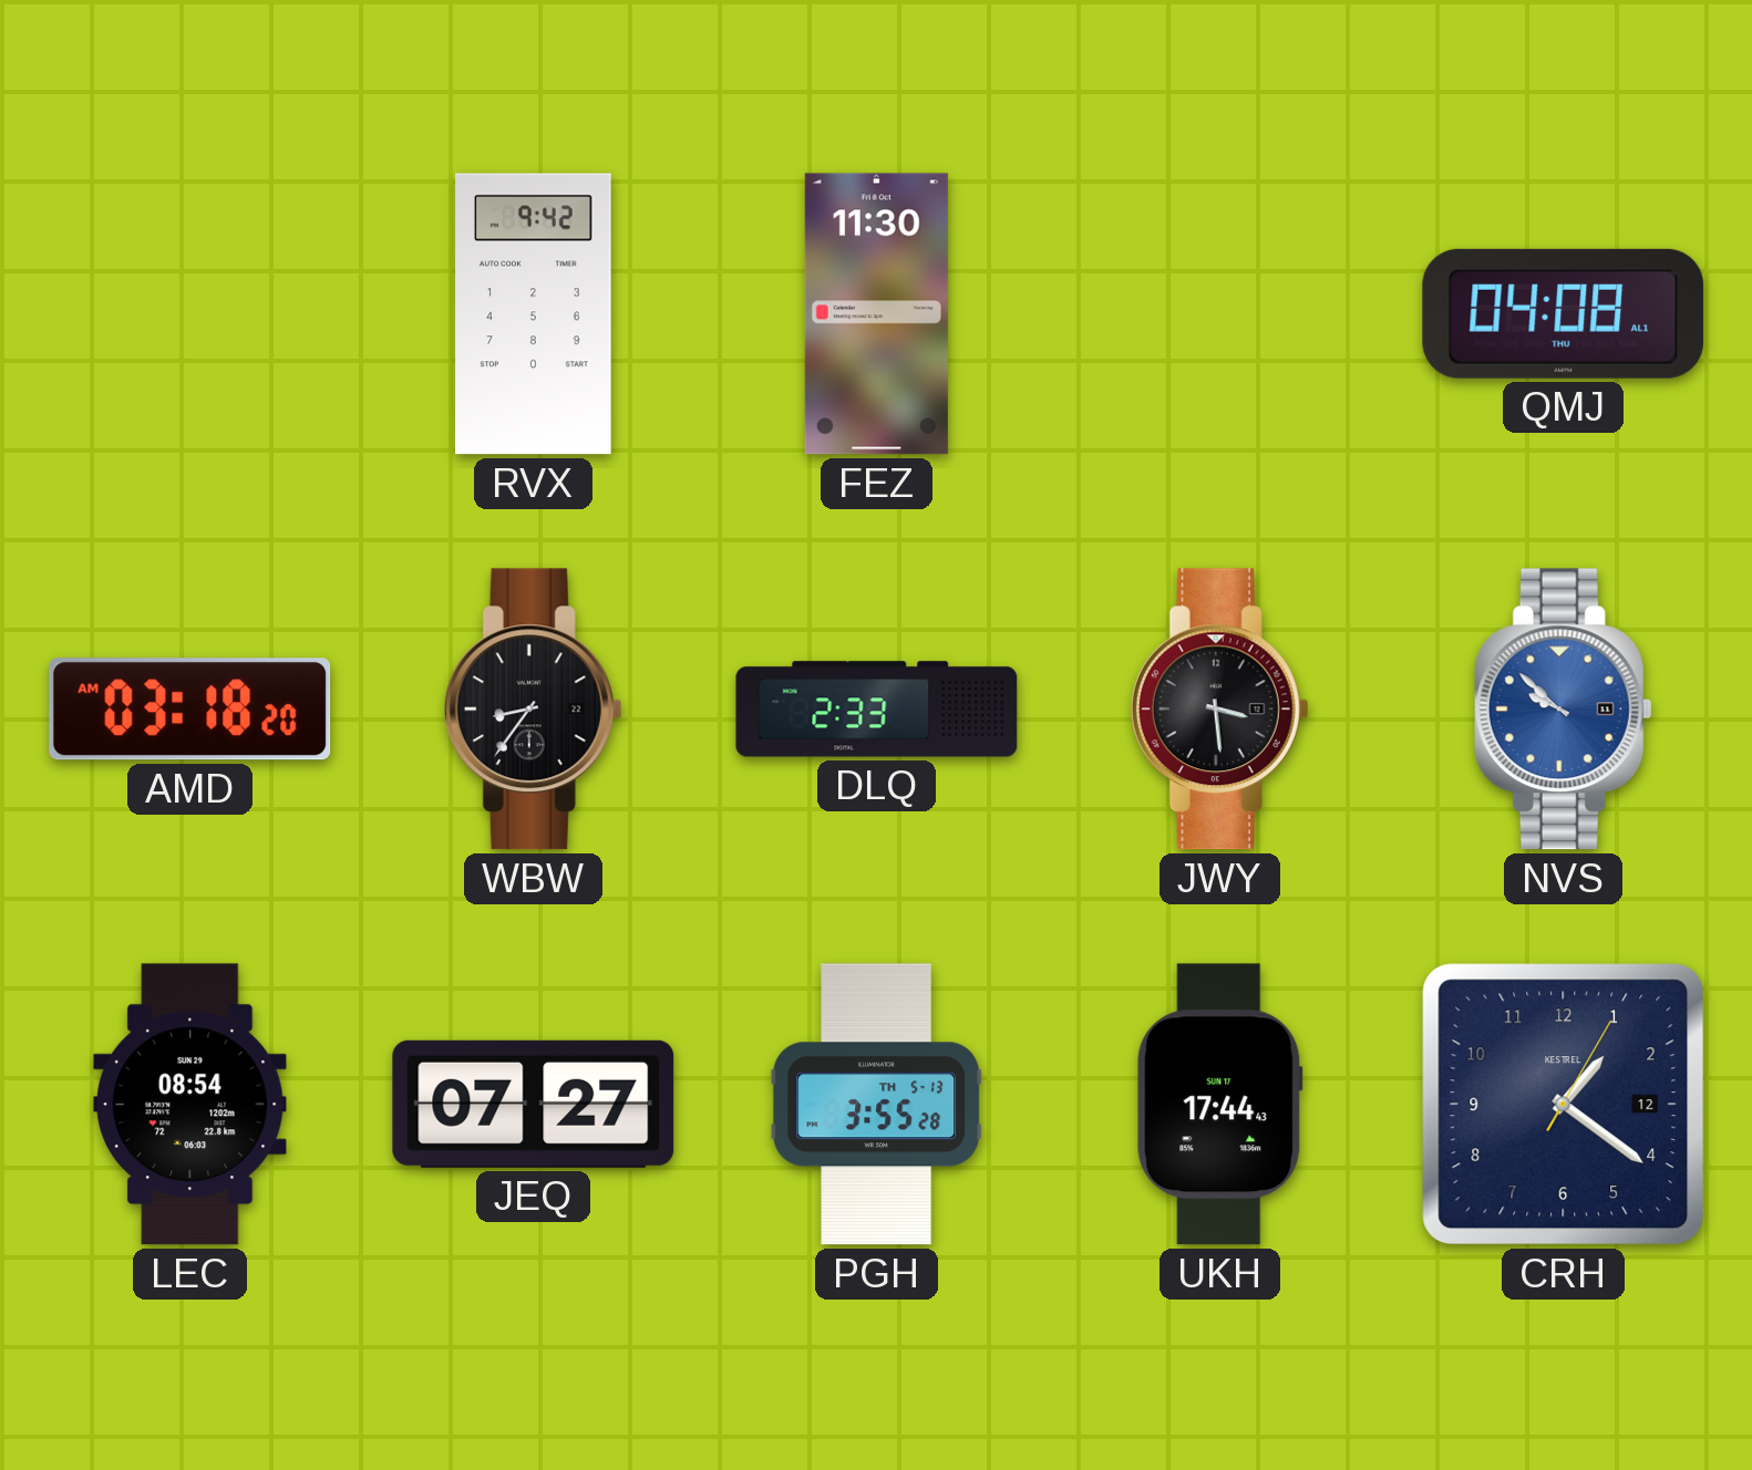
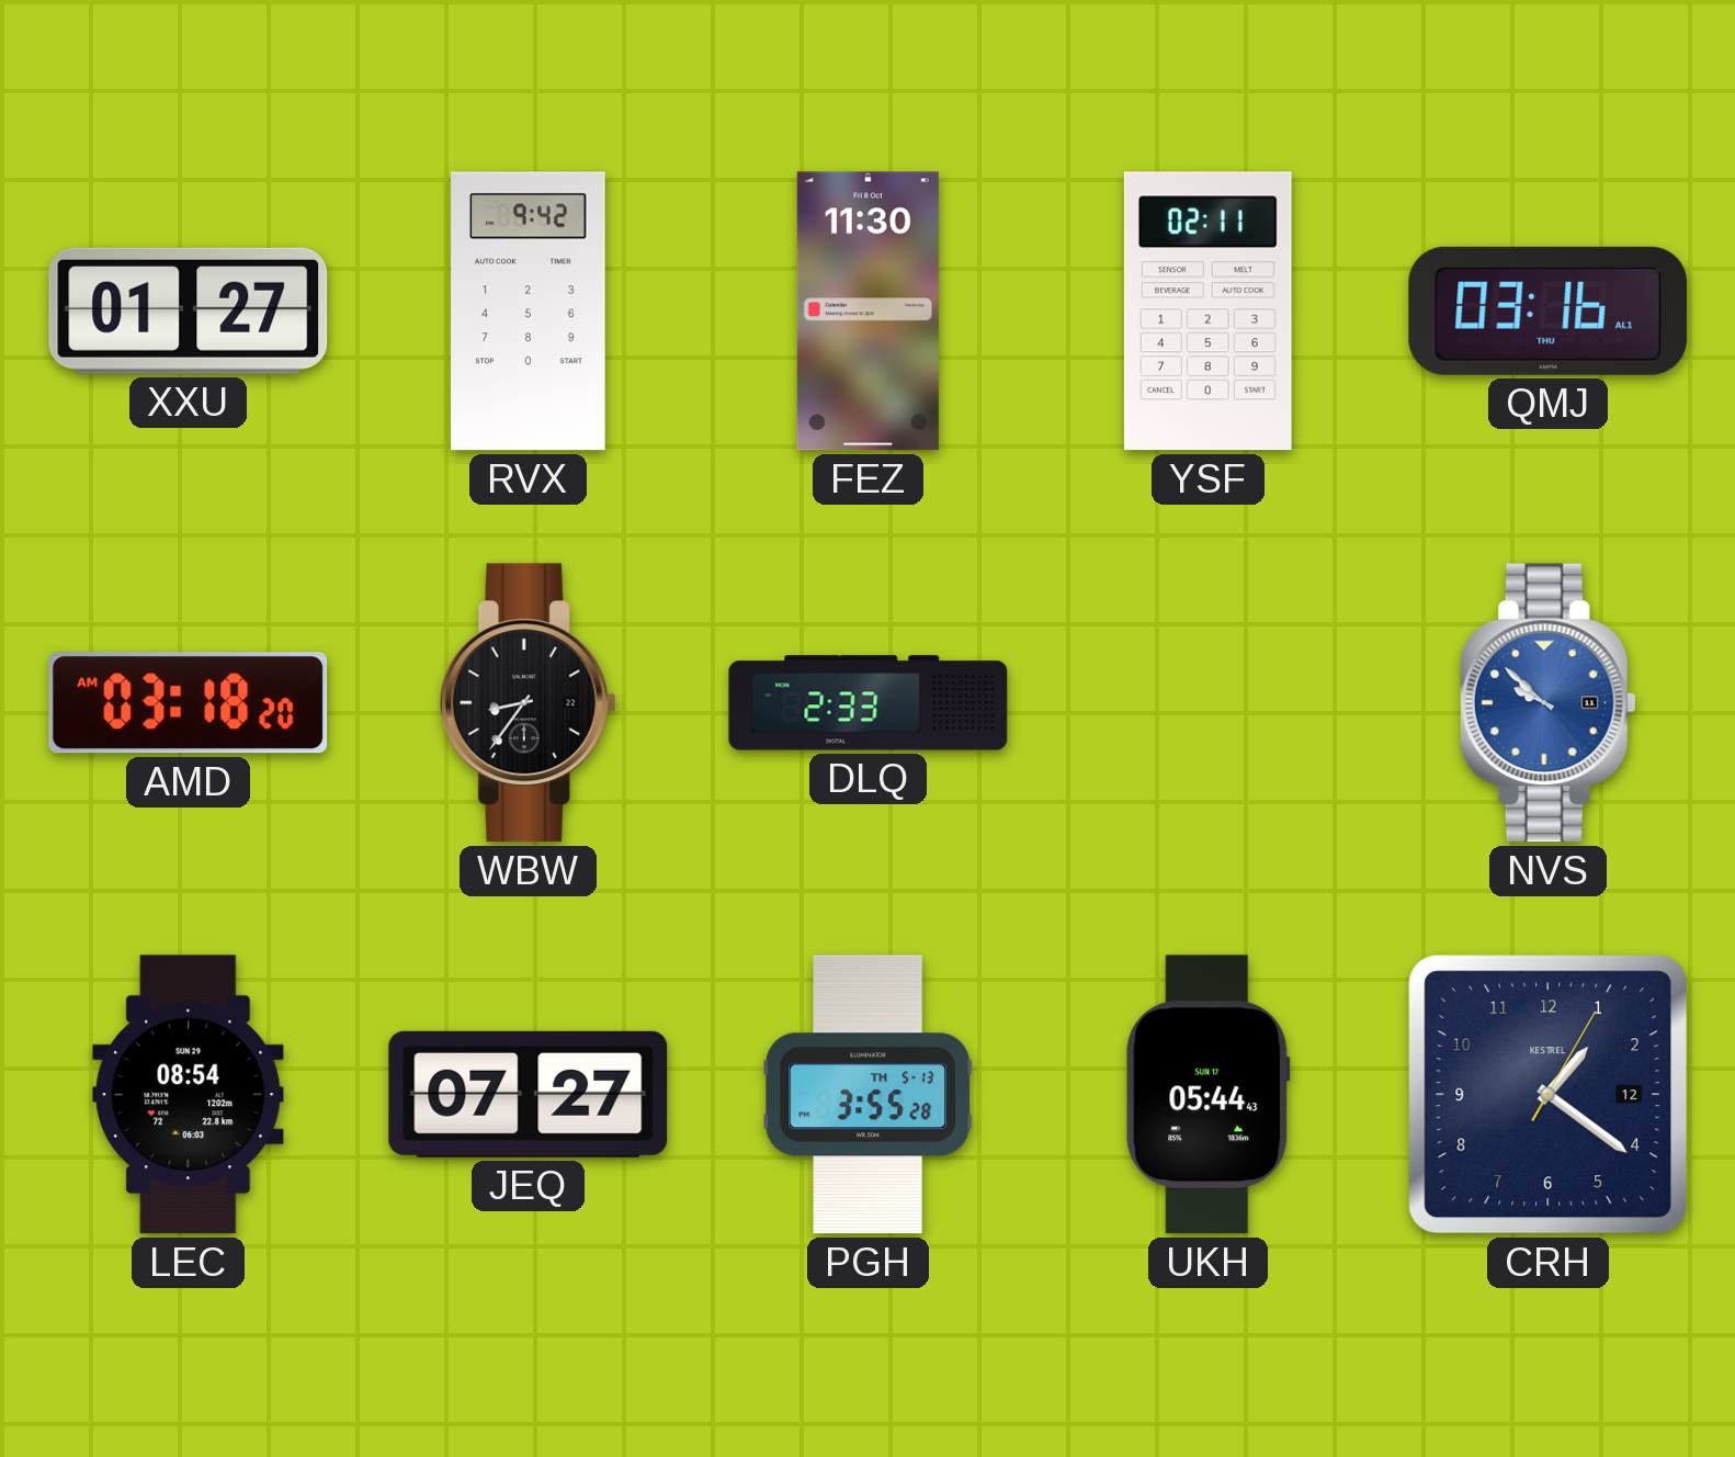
XXU: none -> 01:27
YSF: none -> 02:11
QMJ: 04:08 -> 03:16
JWY: 3:29 -> none
UKH: 17:44 -> 05:44
